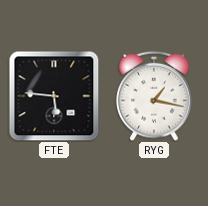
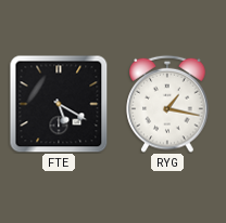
FTE: 5:46 -> 5:20
